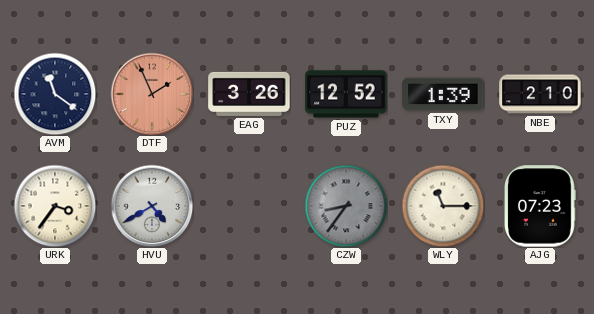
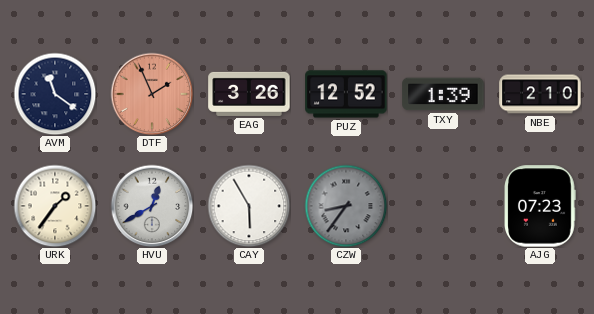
URK: 3:36 -> 1:36
HVU: 4:40 -> 12:40
CAY: none -> 5:55
WLY: 11:15 -> none
